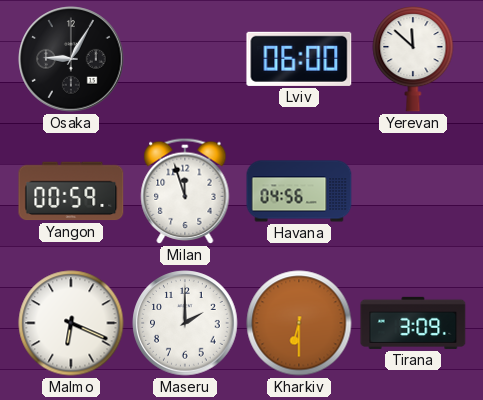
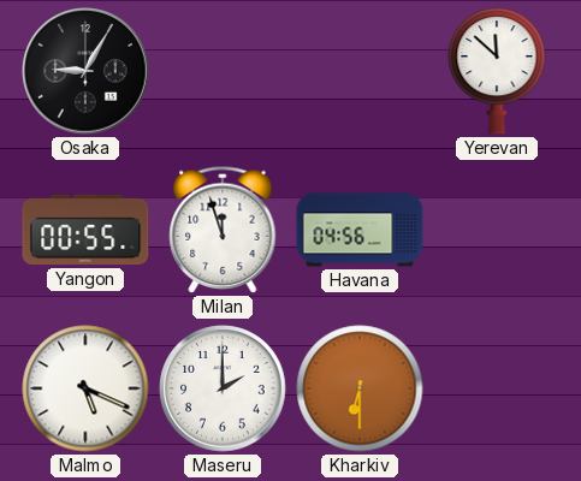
Lviv: 06:00 -> none
Yangon: 00:59 -> 00:55
Malmo: 6:19 -> 5:19
Tirana: 3:09 -> none
